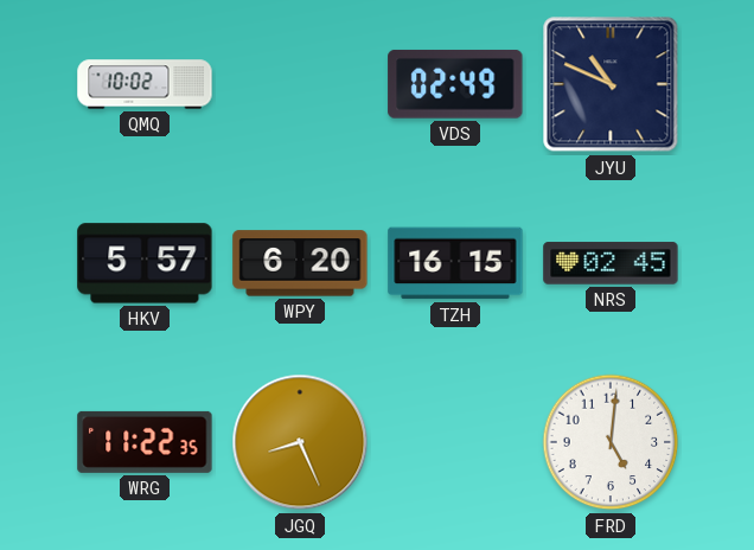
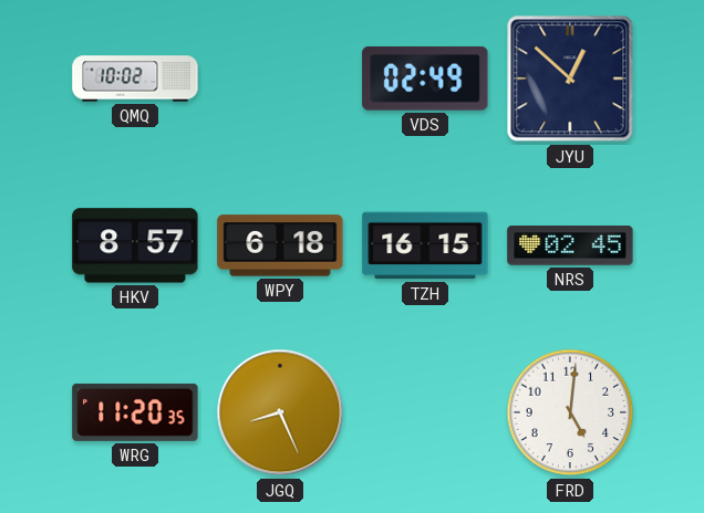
JYU: 10:49 -> 12:52
HKV: 5:57 -> 8:57
WPY: 6:20 -> 6:18
WRG: 11:22 -> 11:20
